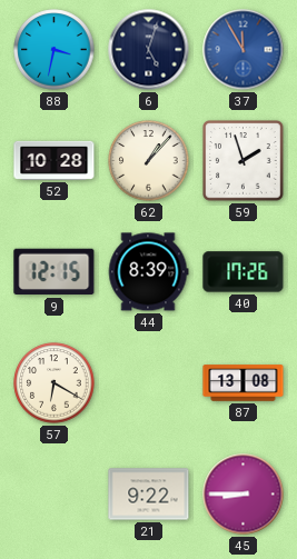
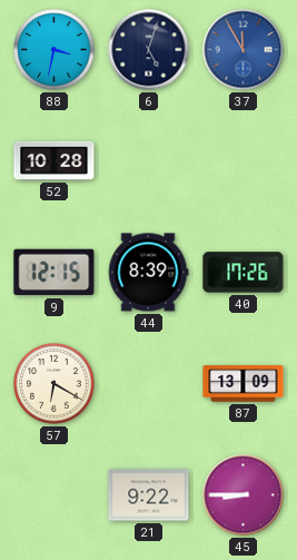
62: 1:07 -> none
59: 1:57 -> none
87: 13:08 -> 13:09
